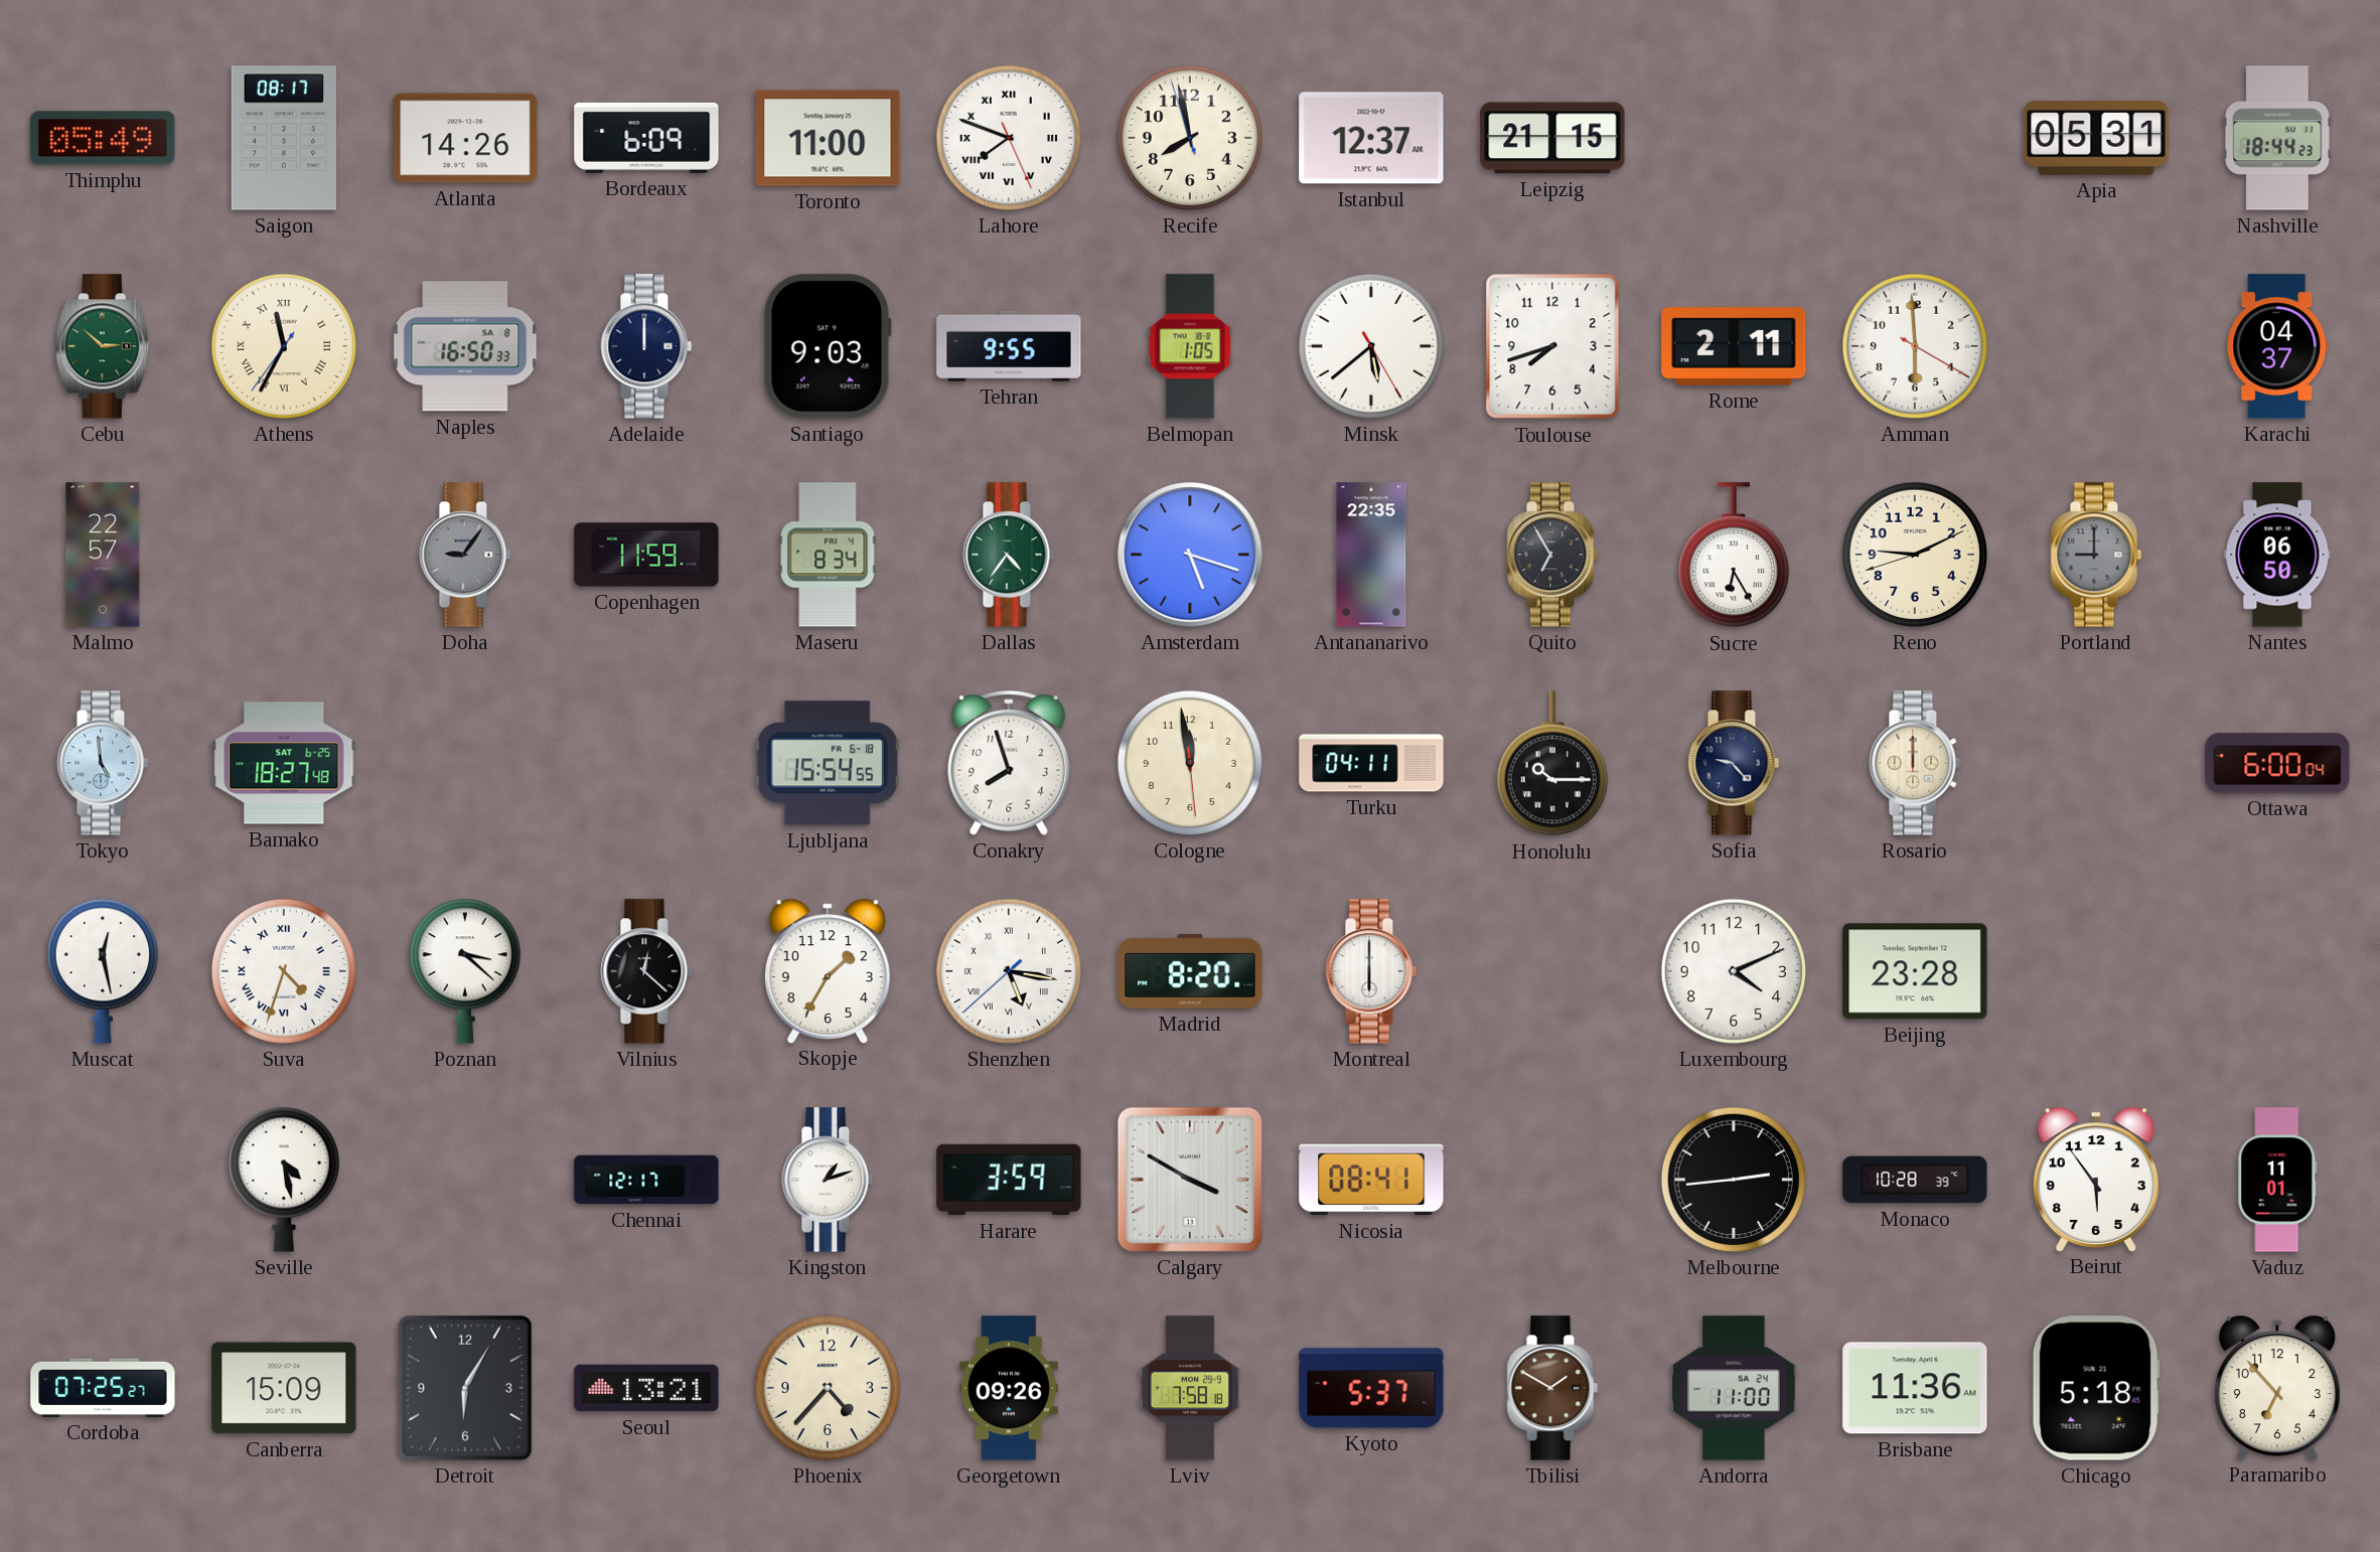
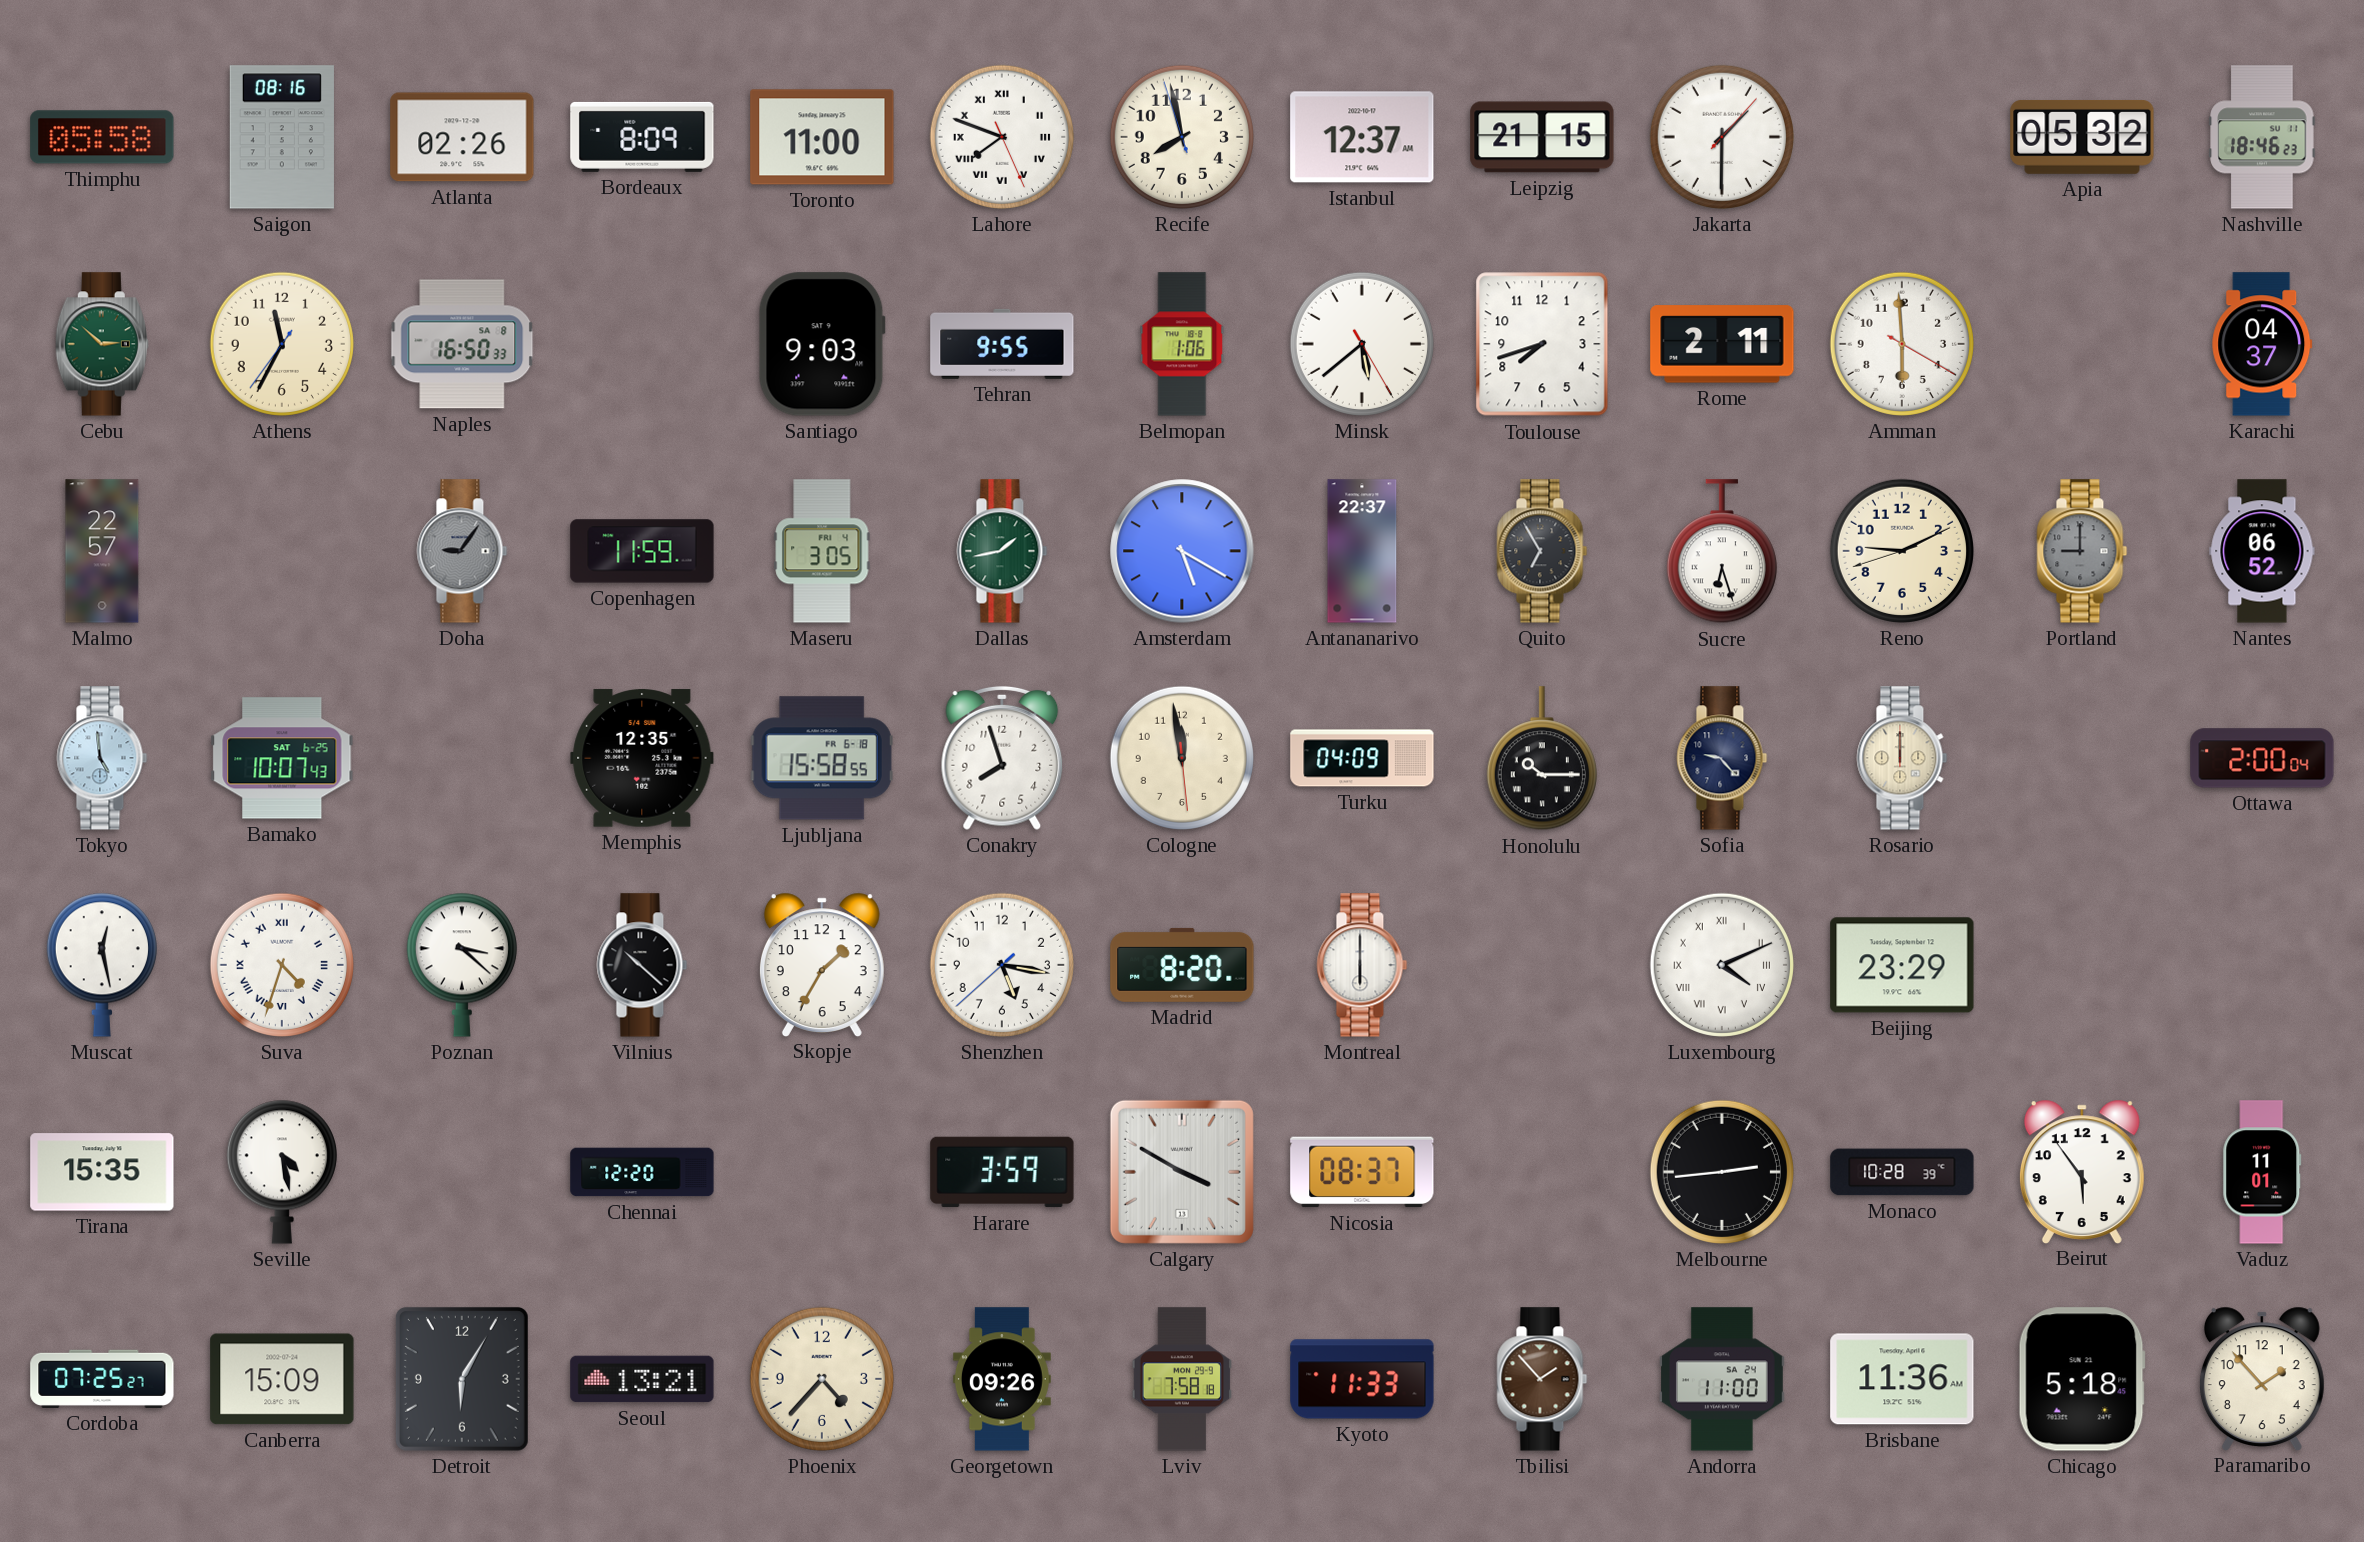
Thimphu: 05:49 -> 05:58
Saigon: 08:17 -> 08:16
Atlanta: 14:26 -> 02:26
Bordeaux: 6:09 -> 8:09
Jakarta: none -> 1:30
Apia: 05:31 -> 05:32
Nashville: 18:44 -> 18:46
Athens numerals: Roman -> Arabic
Adelaide: 12:00 -> none
Belmopan: 1:05 -> 1:06
Maseru: 8:34 -> 3:05
Dallas: 4:36 -> 1:43
Amsterdam: 5:18 -> 5:20
Antananarivo: 22:35 -> 22:37
Sucre: 6:25 -> 6:27
Nantes: 06:50 -> 06:52
Bamako: 18:27 -> 10:07
Memphis: none -> 12:35
Ljubljana: 15:54 -> 15:58
Turku: 04:11 -> 04:09
Ottawa: 6:00 -> 2:00
Vilnius: 12:22 -> 10:22
Shenzhen numerals: Roman -> Arabic
Luxembourg numerals: Arabic -> Roman
Beijing: 23:28 -> 23:29
Tirana: none -> 15:35
Chennai: 12:17 -> 12:20
Kingston: 1:12 -> none
Nicosia: 08:41 -> 08:37
Kyoto: 5:37 -> 11:33
Tbilisi: 1:50 -> 1:53
Paramaribo: 6:53 -> 1:53
